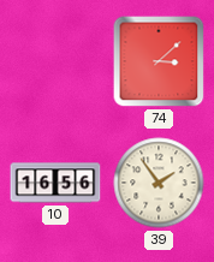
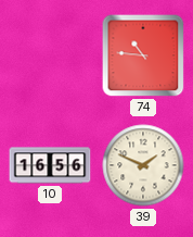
74: 3:08 -> 10:46
39: 1:54 -> 1:49
